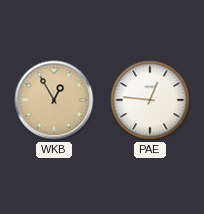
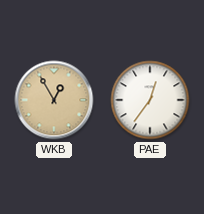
PAE: 12:46 -> 12:36
